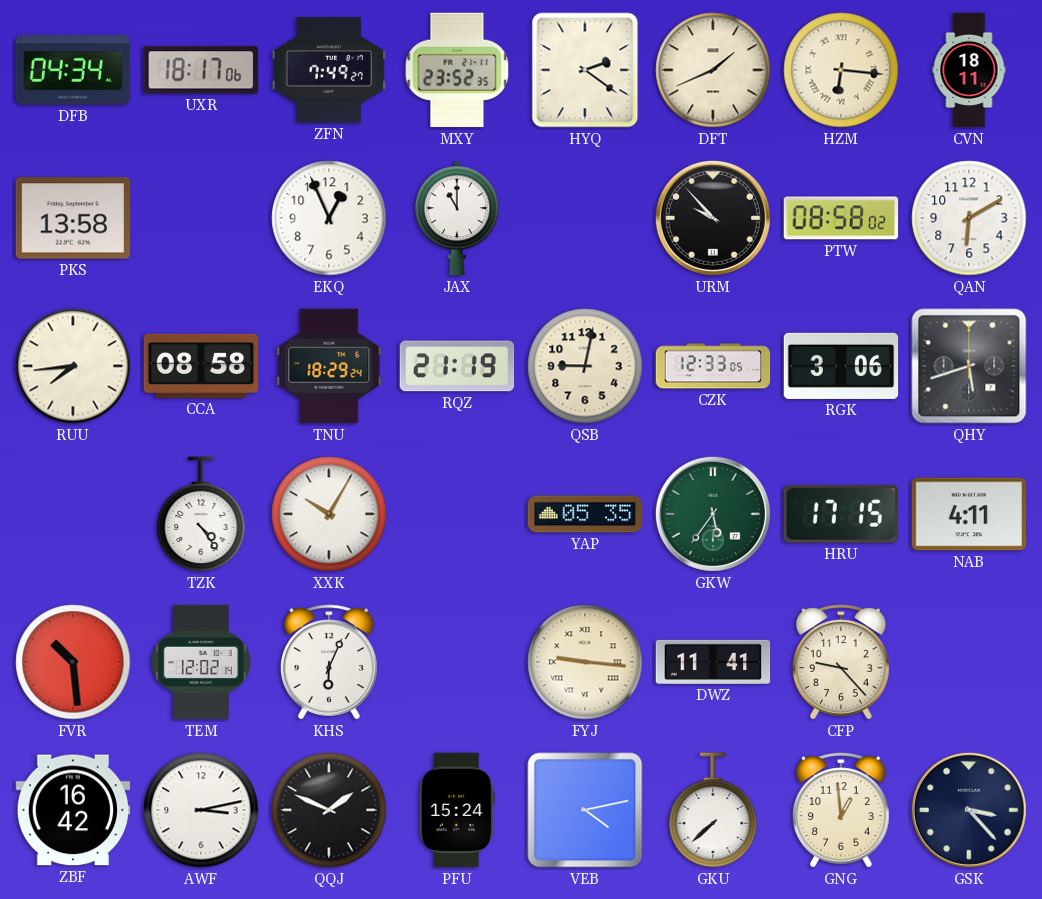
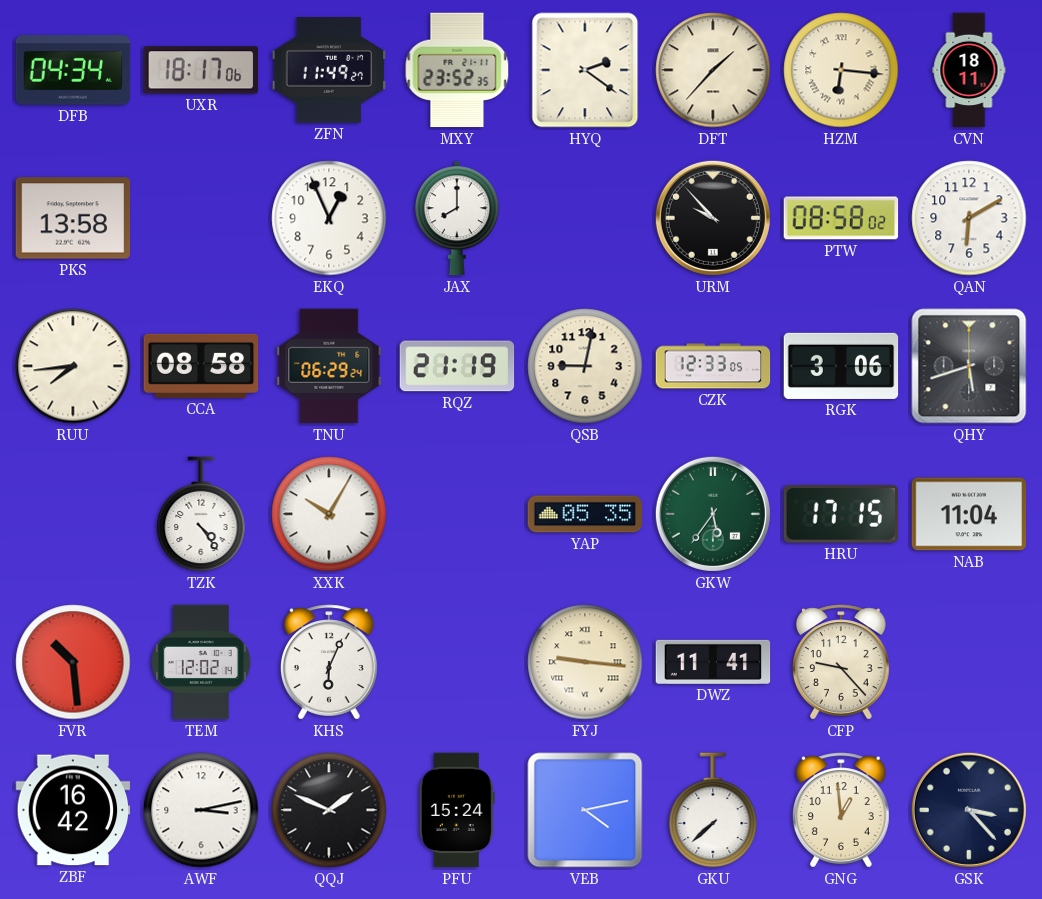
ZFN: 7:49 -> 11:49
DFT: 1:41 -> 1:37
JAX: 11:00 -> 8:00
TNU: 18:29 -> 06:29
NAB: 4:11 -> 11:04
